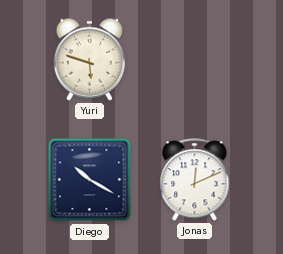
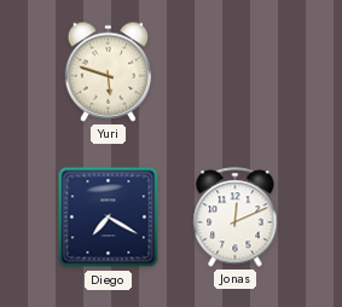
Diego: 10:20 -> 7:20
